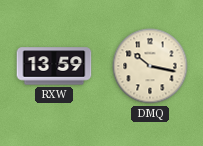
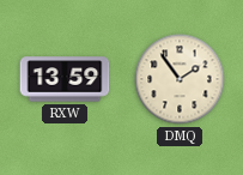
DMQ: 10:17 -> 1:54
